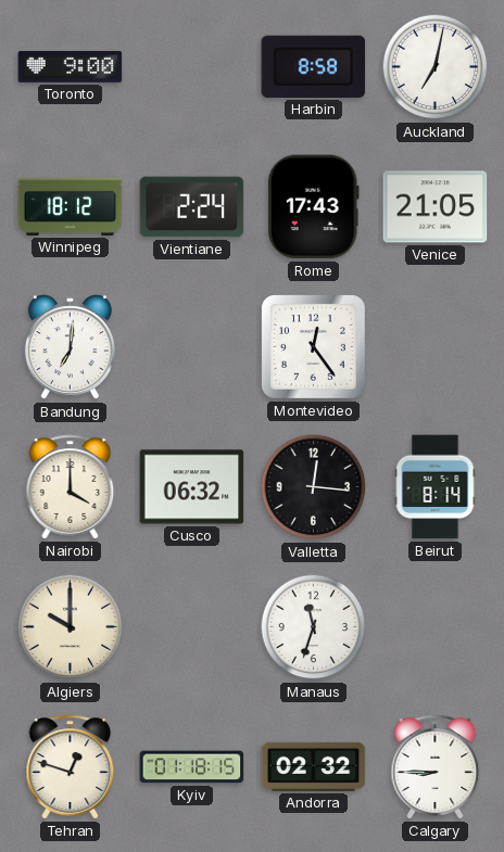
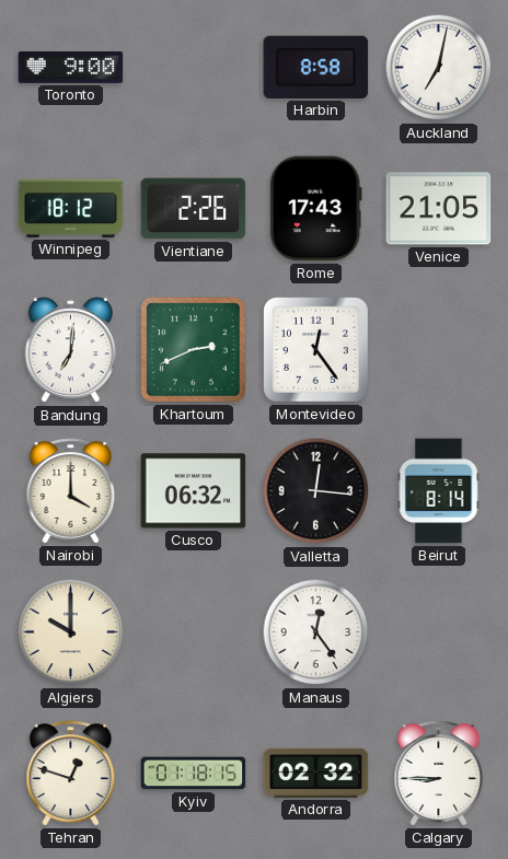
Vientiane: 2:24 -> 2:26
Khartoum: none -> 2:41
Manaus: 11:33 -> 12:24
